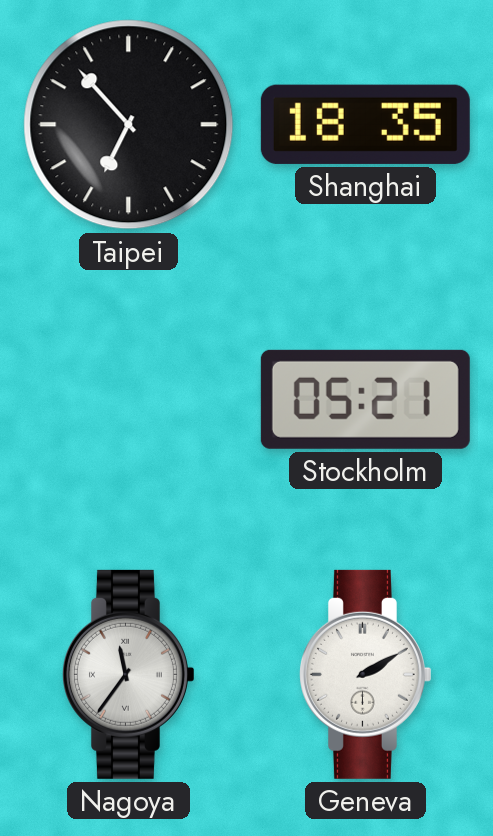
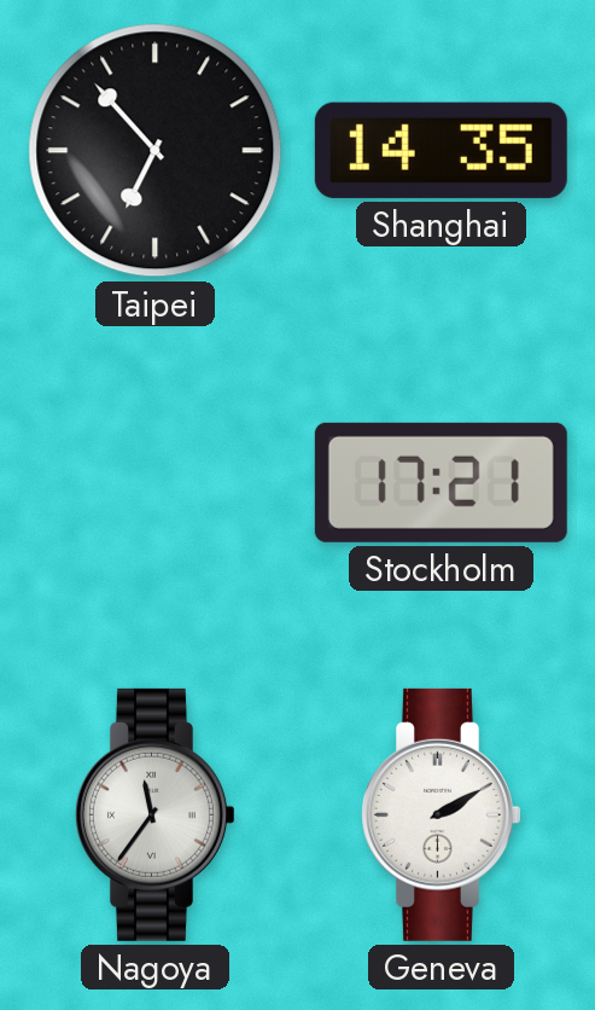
Shanghai: 18:35 -> 14:35
Stockholm: 05:21 -> 17:21
